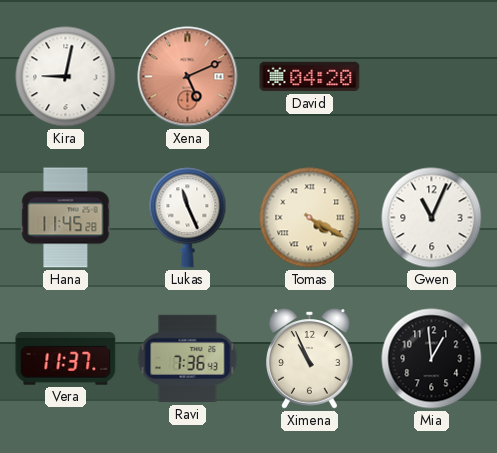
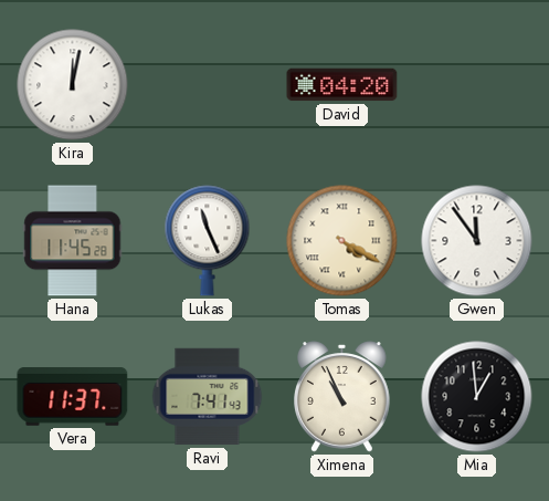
Kira: 9:02 -> 12:02
Xena: 5:11 -> none
Gwen: 11:04 -> 11:54
Ravi: 7:36 -> 7:41
